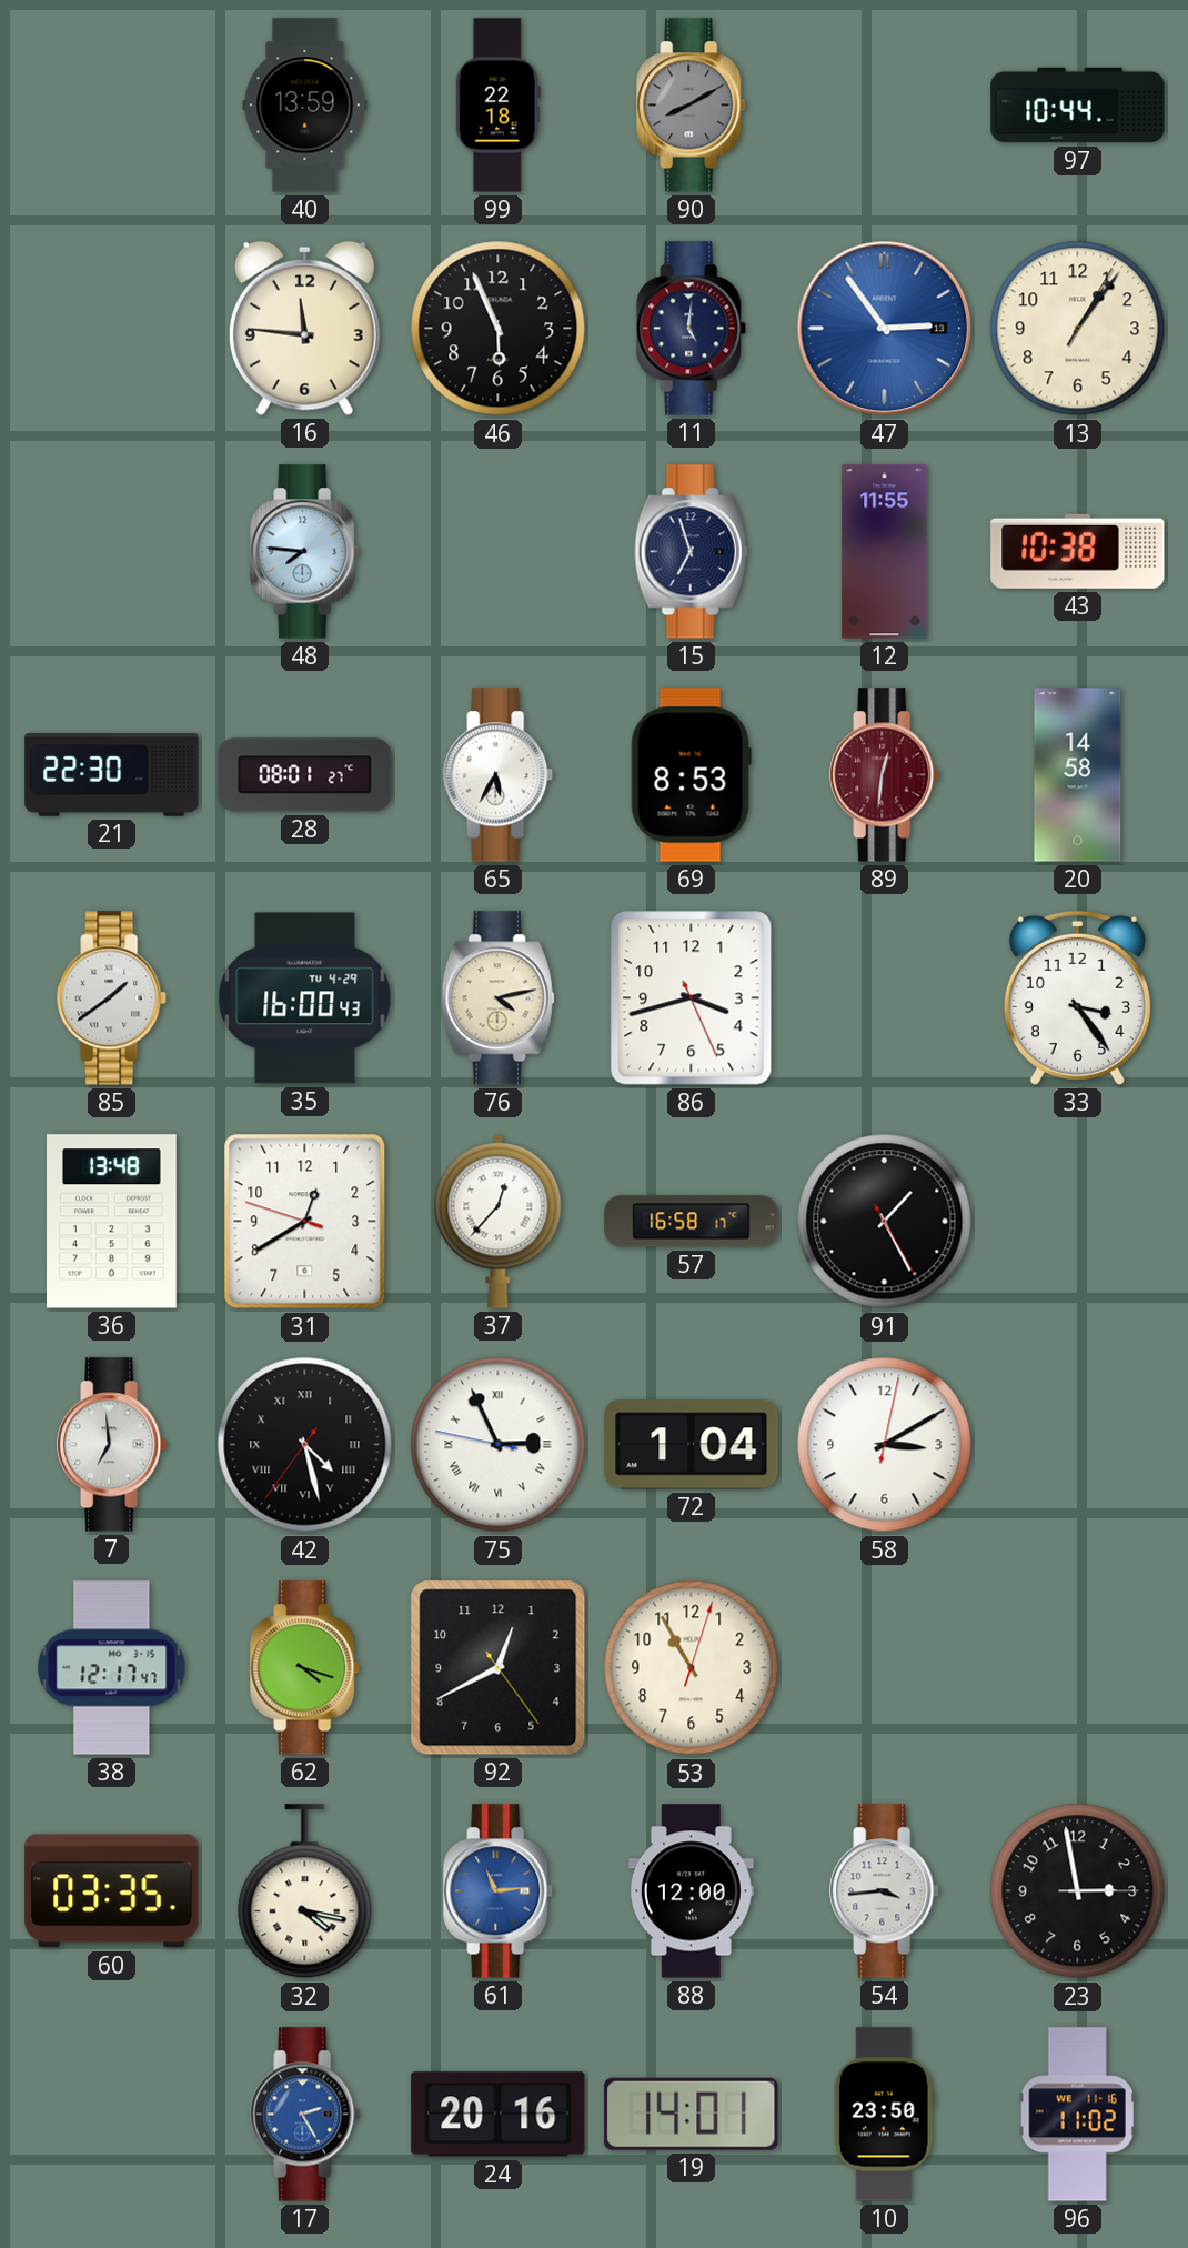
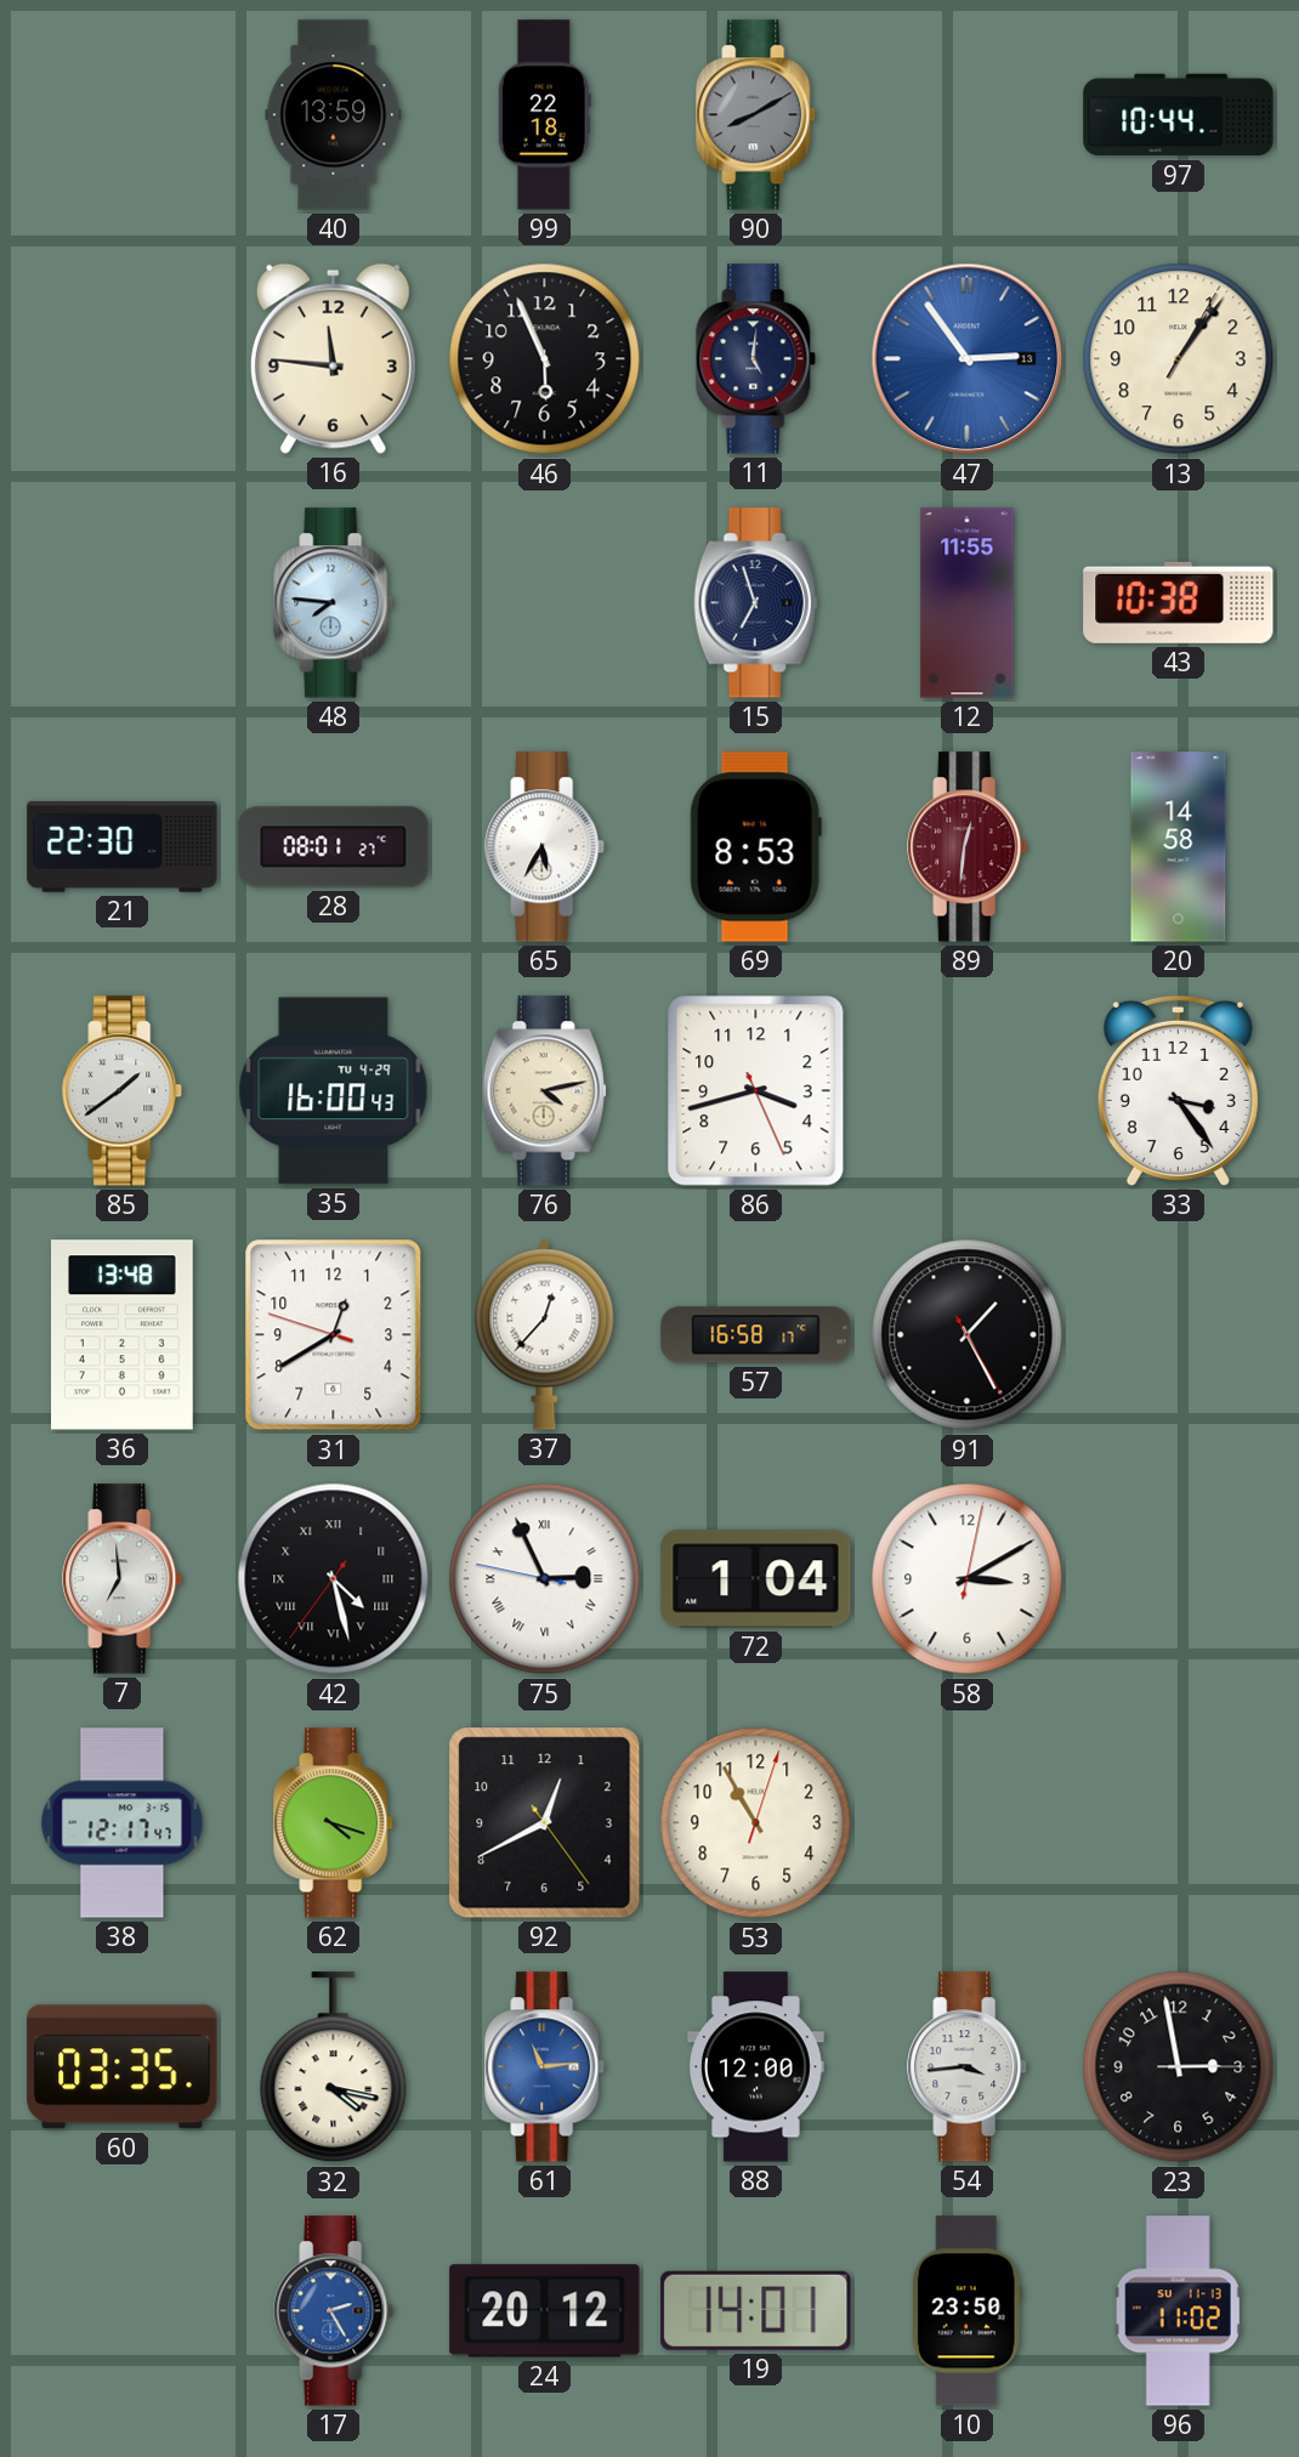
24: 20:16 -> 20:12
96 date: WE 11-16 -> SU 11-13
